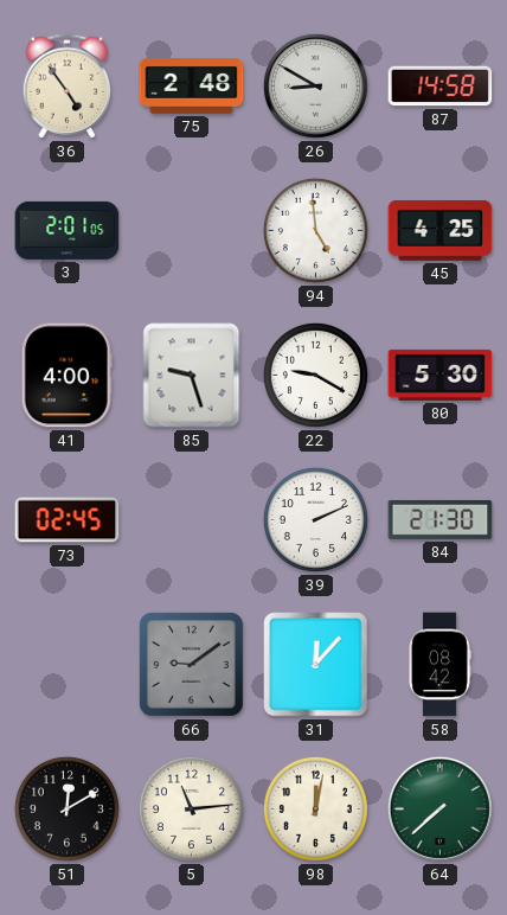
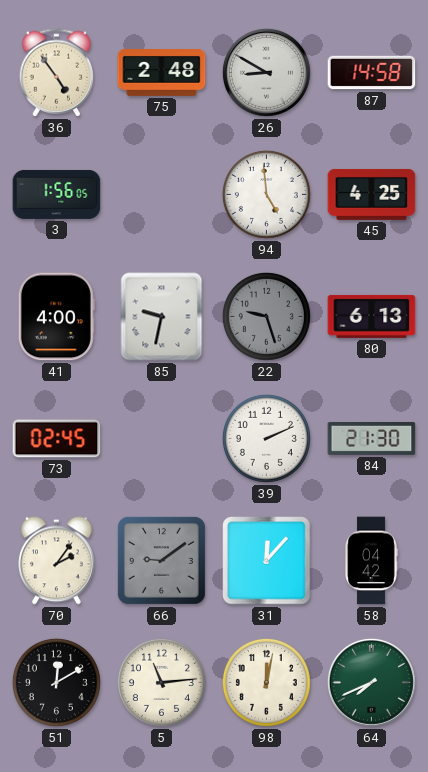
3: 2:01 -> 1:56
85: 9:27 -> 9:32
22: 9:20 -> 9:27
22 dial: white -> grey
80: 5:30 -> 6:13
70: none -> 2:06
58: 08:42 -> 04:42
64: 7:38 -> 7:41
